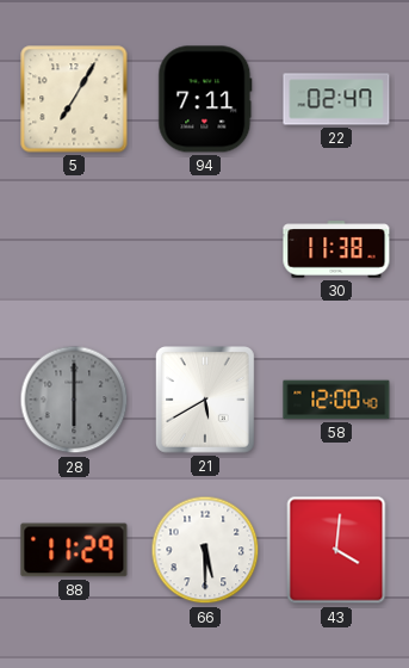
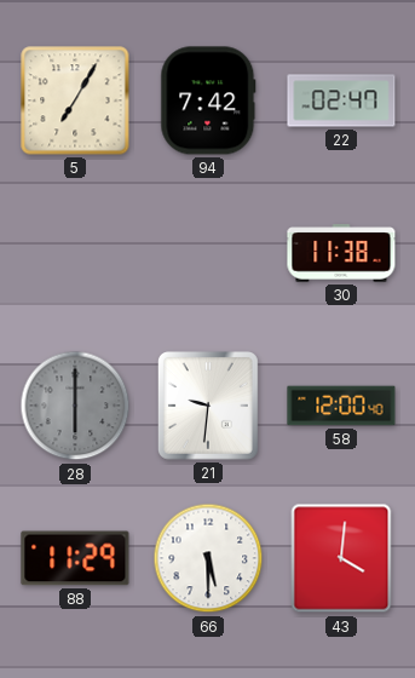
94: 7:11 -> 7:42
21: 5:40 -> 9:31
